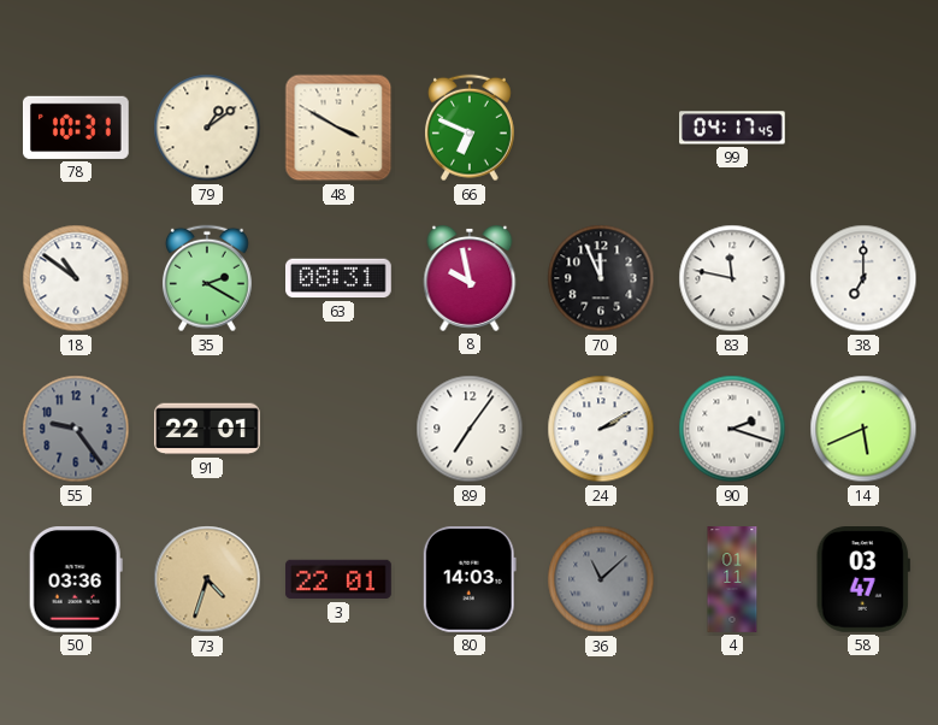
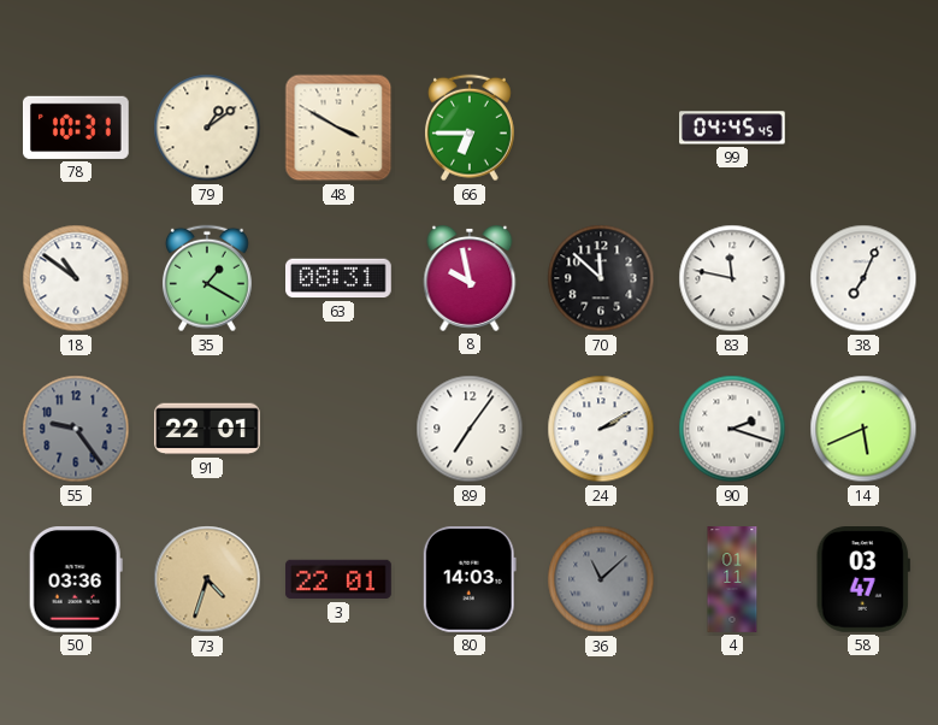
66: 6:49 -> 6:45
99: 04:17 -> 04:45
35: 2:20 -> 1:20
70: 11:56 -> 11:52
38: 7:00 -> 7:04
